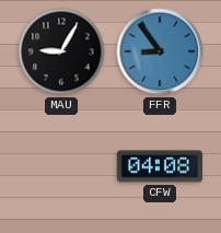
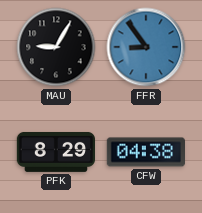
PFK: none -> 8:29
CFW: 04:08 -> 04:38
